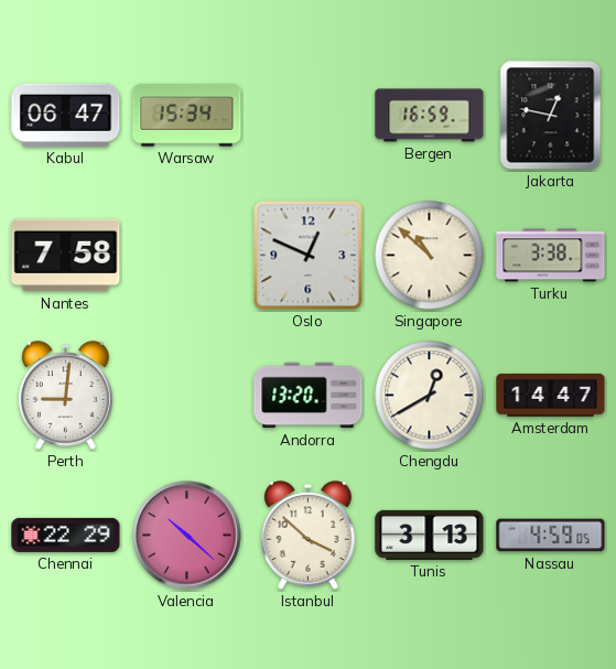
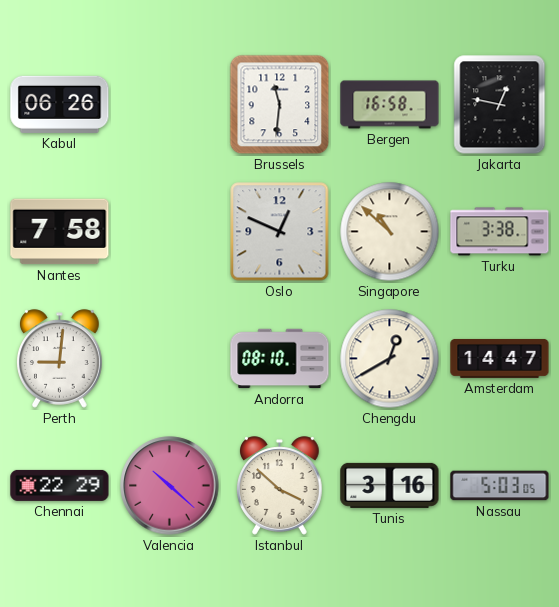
Kabul: 06:47 -> 06:26
Warsaw: 15:34 -> none
Brussels: none -> 11:31
Bergen: 16:59 -> 16:58
Andorra: 13:20 -> 08:10
Tunis: 3:13 -> 3:16
Nassau: 4:59 -> 5:03
